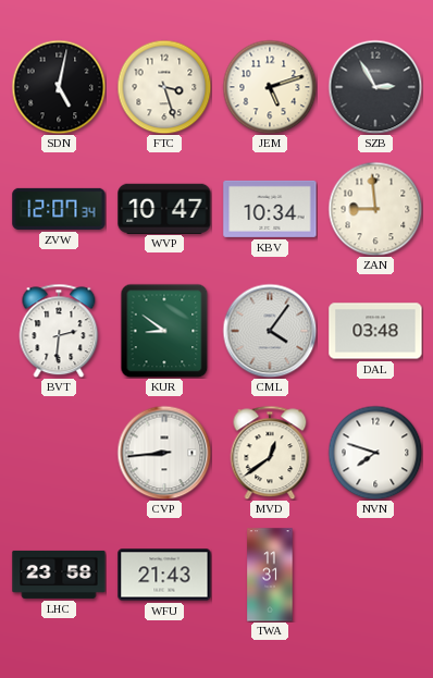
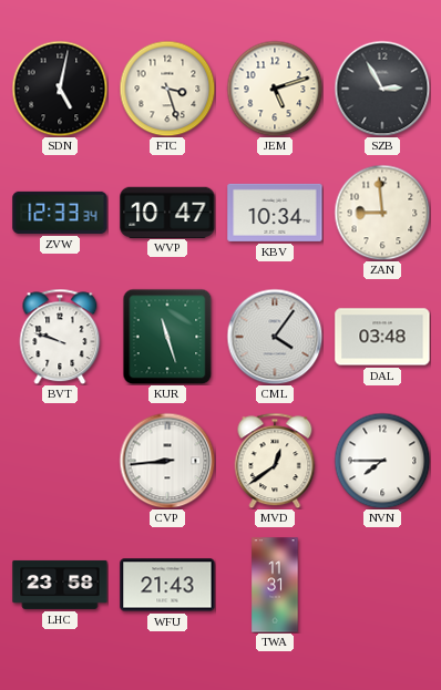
ZVW: 12:07 -> 12:33
BVT: 2:31 -> 9:48
KUR: 8:51 -> 11:27
NVN: 7:48 -> 7:45
